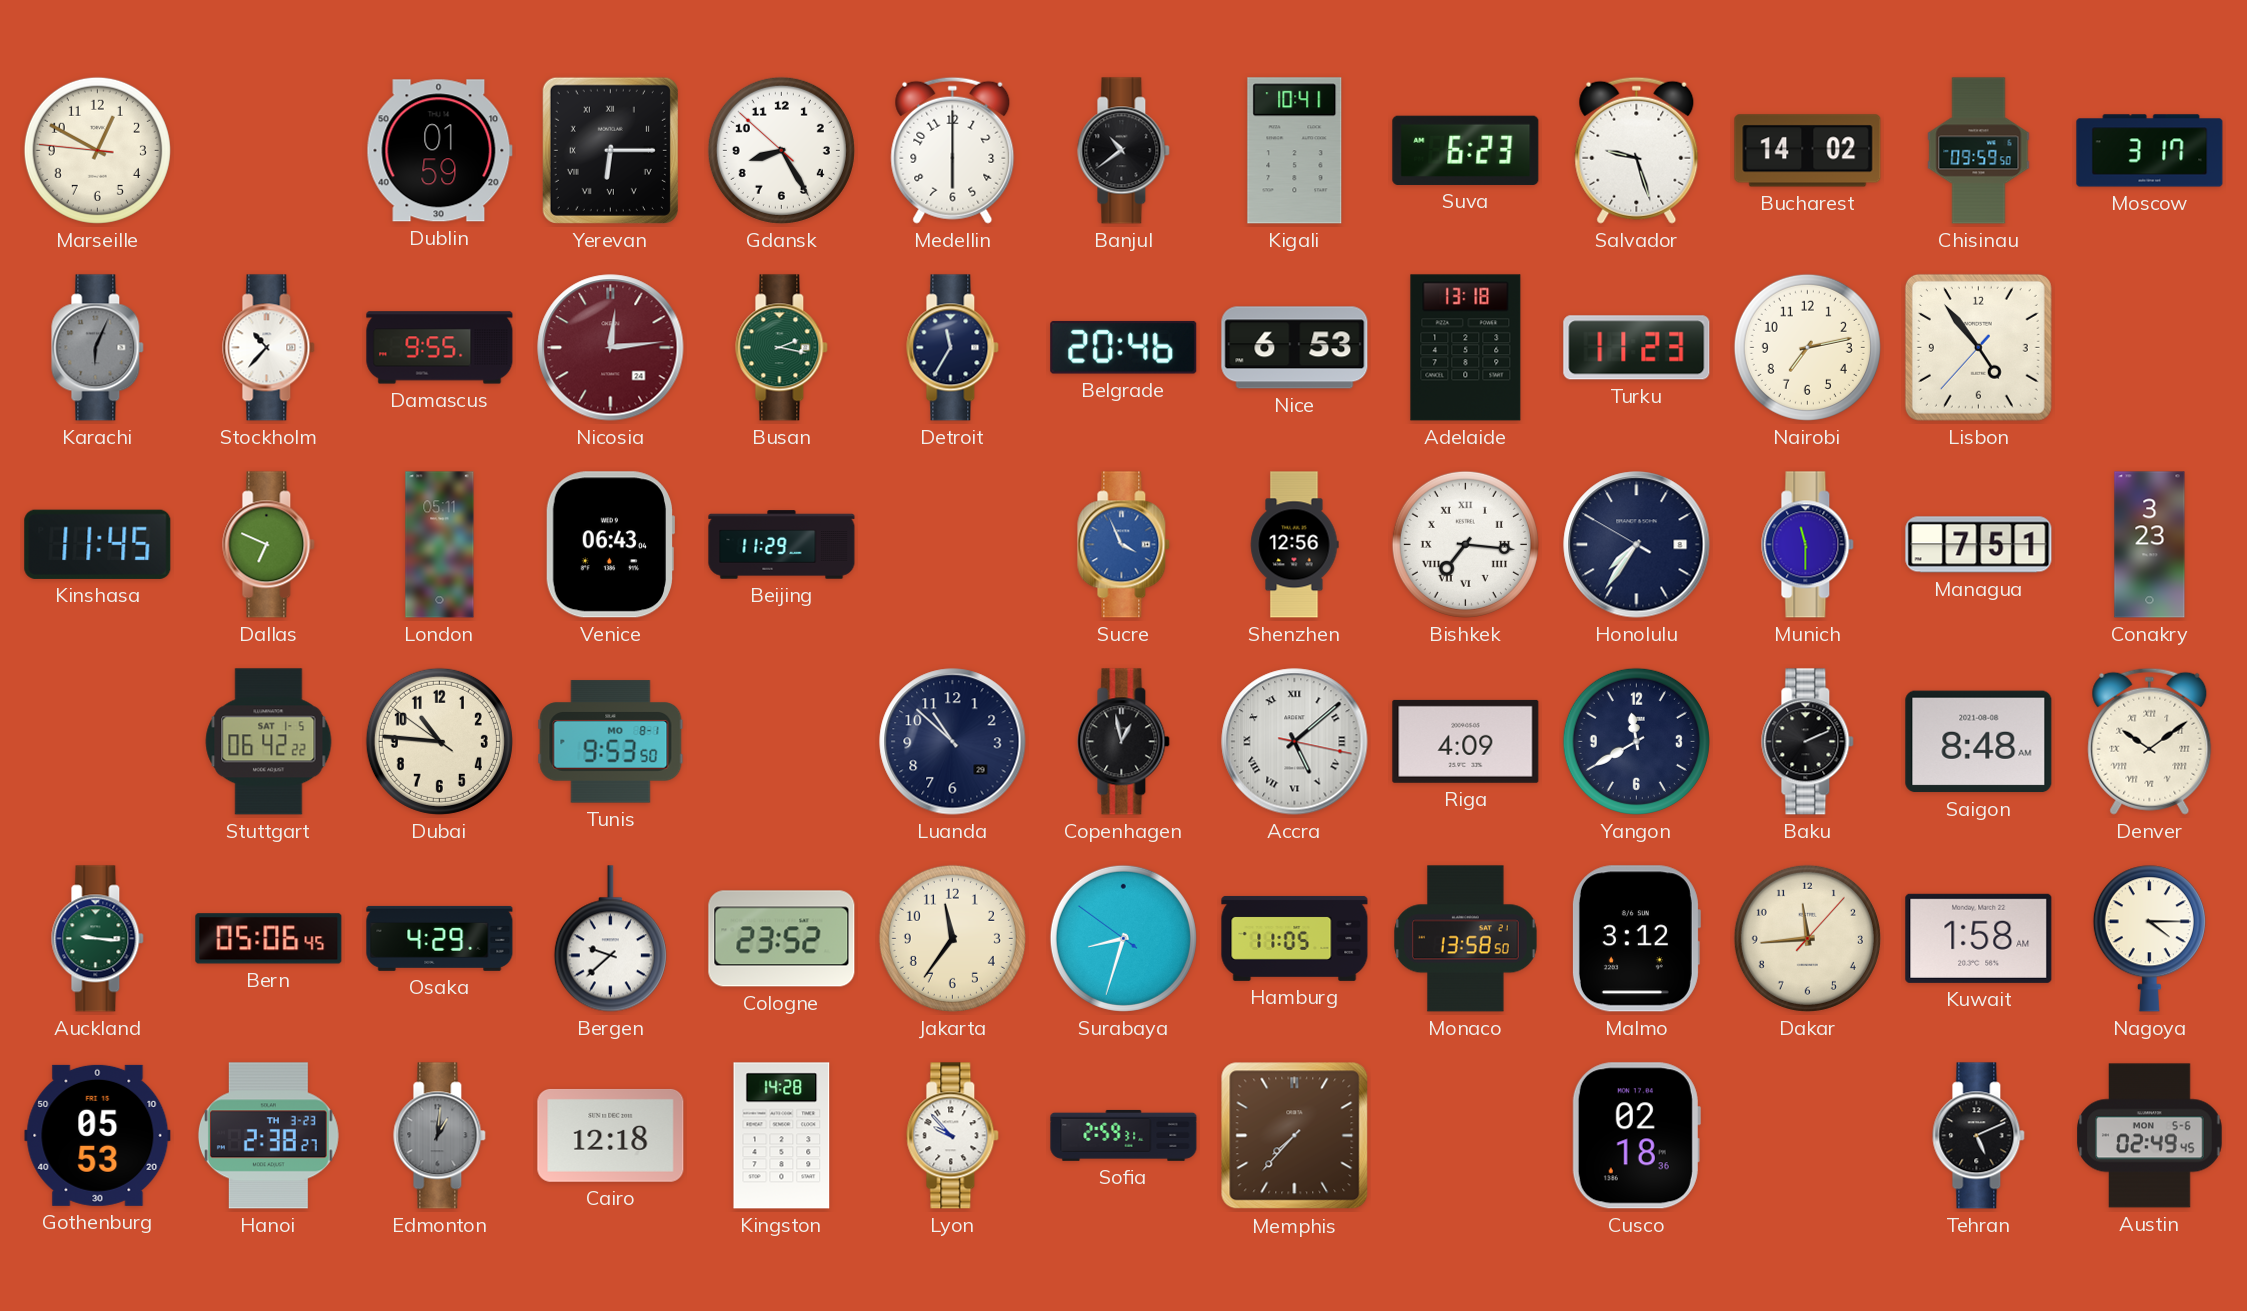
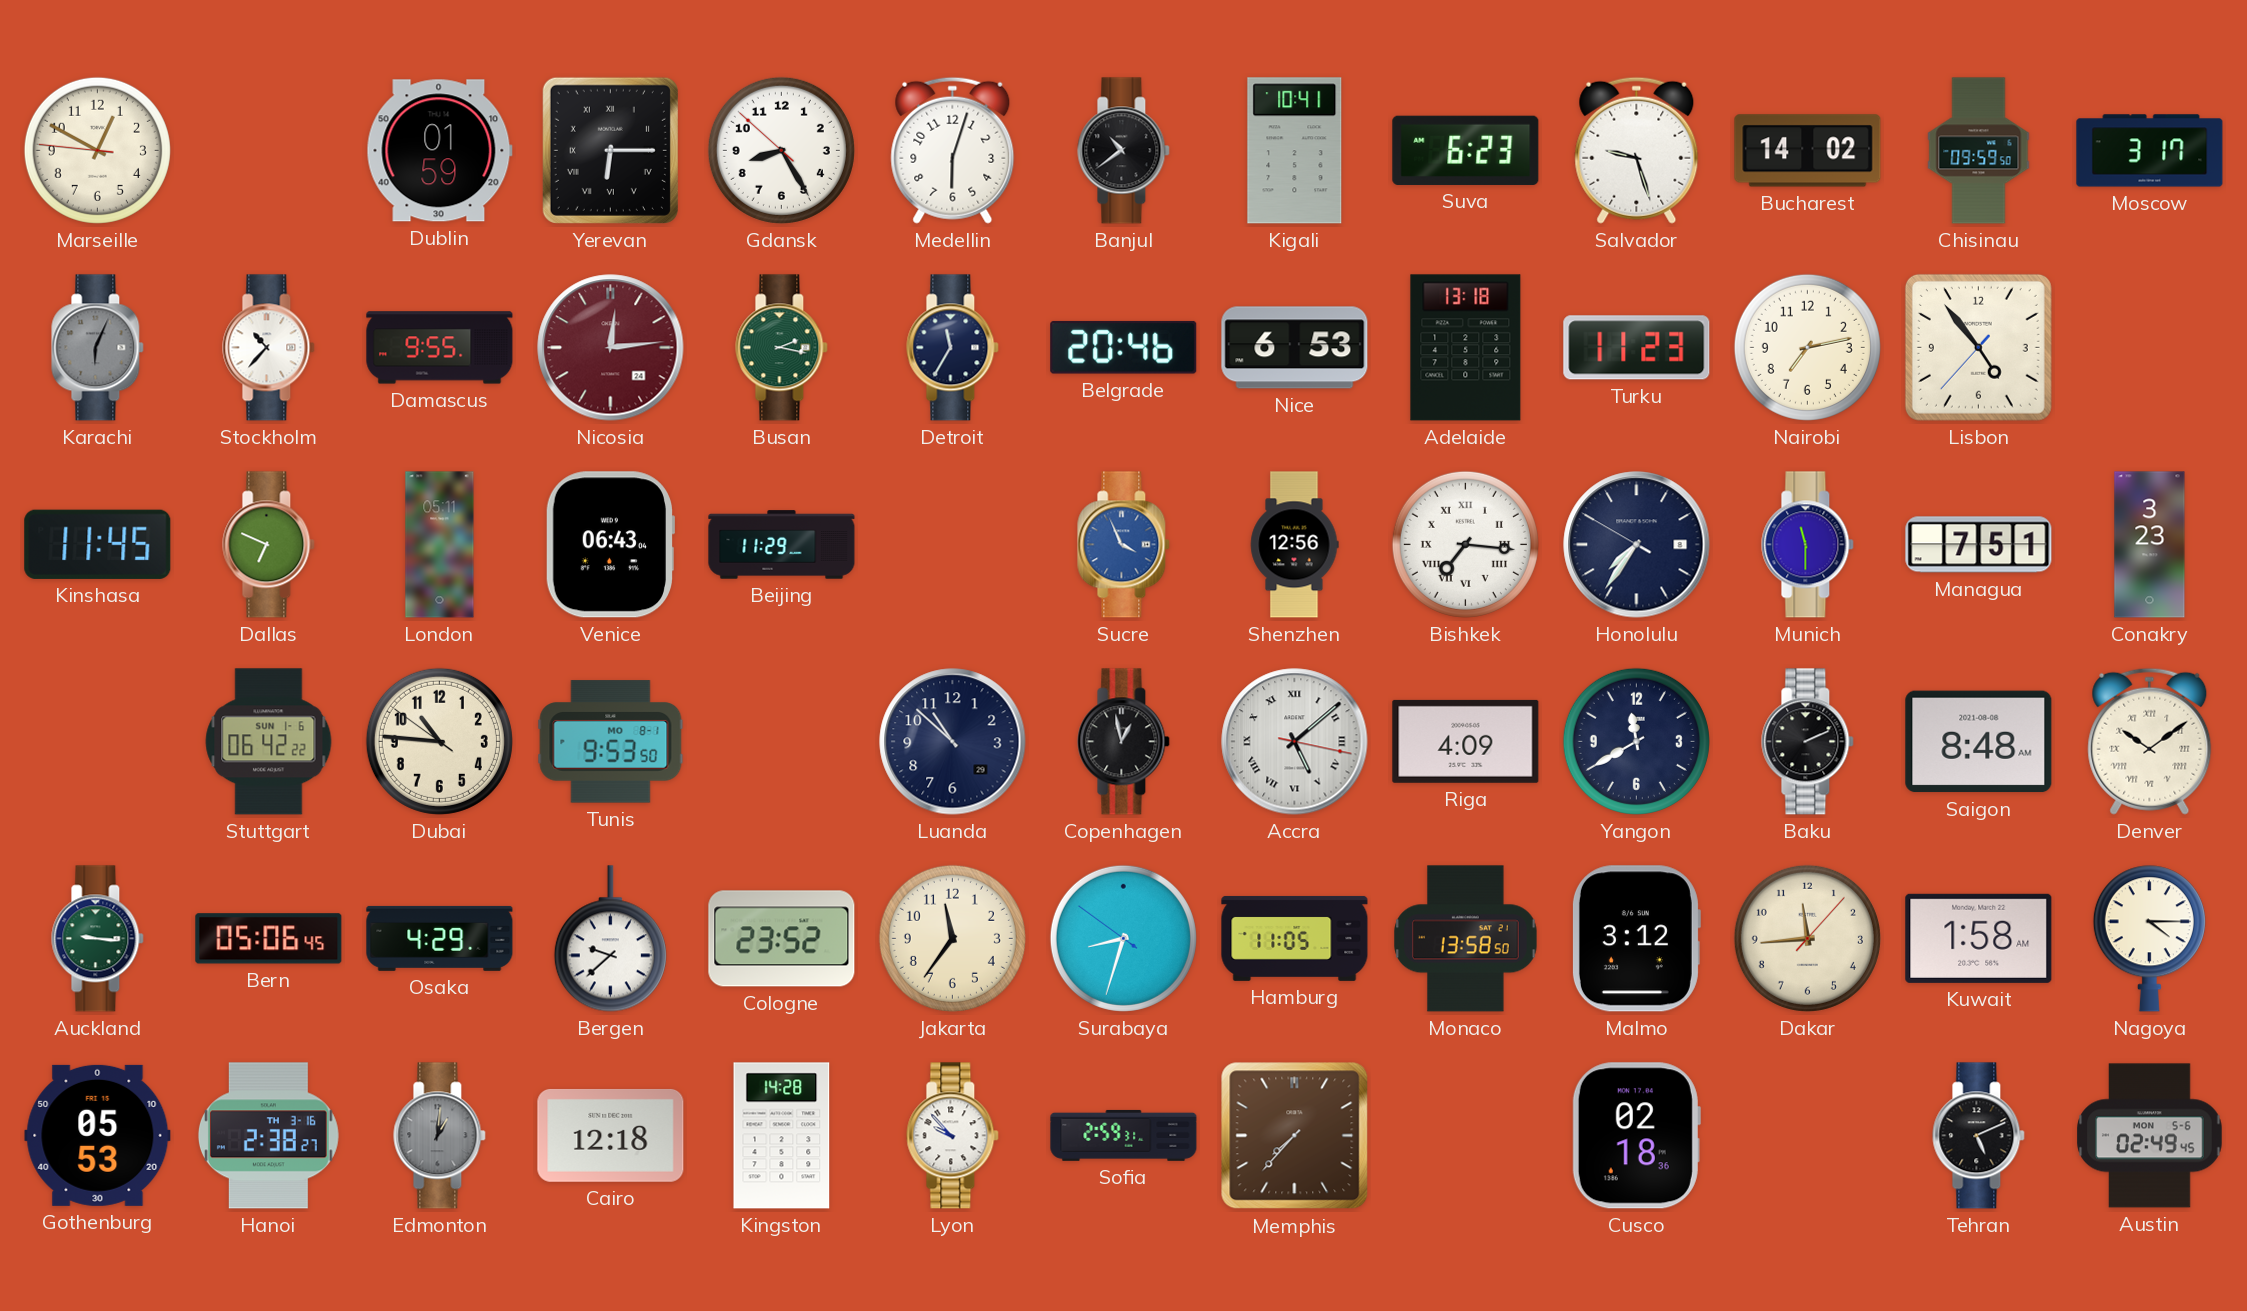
Medellin: 6:00 -> 6:03
Stuttgart date: SAT 1-5 -> SUN 1-6
Hanoi date: TH 3-23 -> TH 3-16
